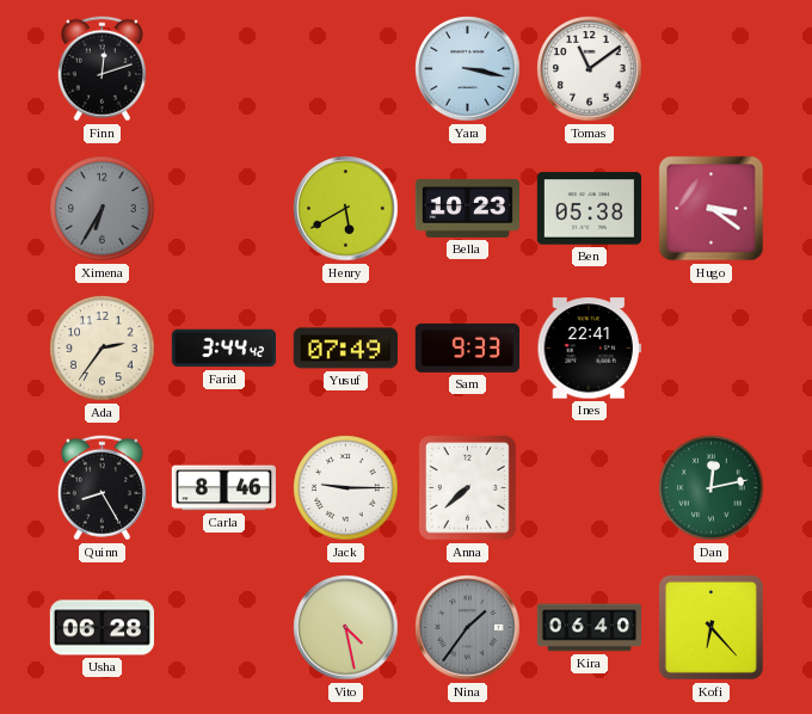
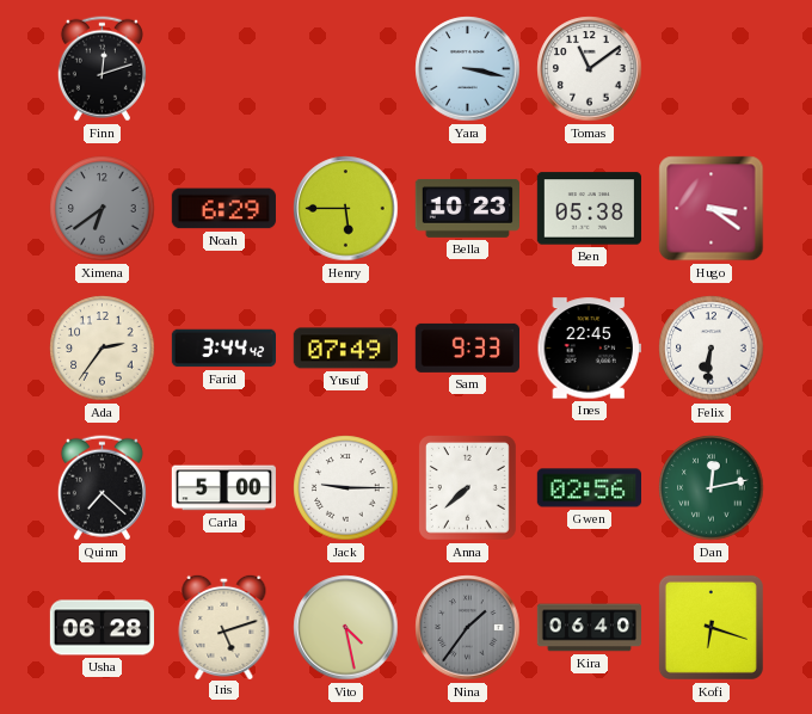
Ximena: 6:35 -> 6:39
Noah: none -> 6:29
Henry: 5:40 -> 5:45
Ines: 22:41 -> 22:45
Felix: none -> 6:31
Quinn: 8:25 -> 7:22
Carla: 8:46 -> 5:00
Gwen: none -> 02:56
Iris: none -> 5:12
Kofi: 6:23 -> 6:18
